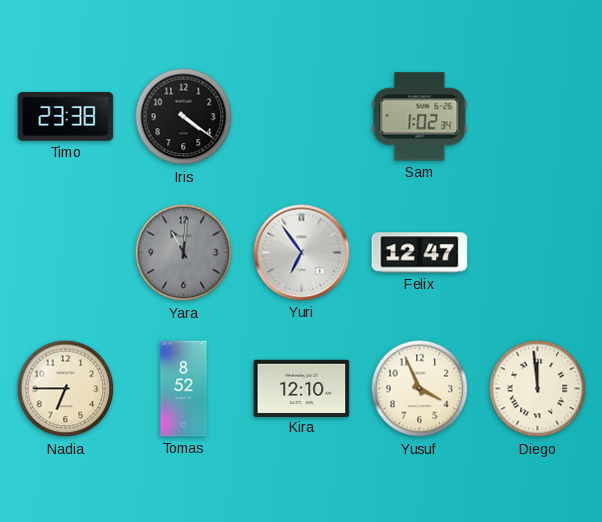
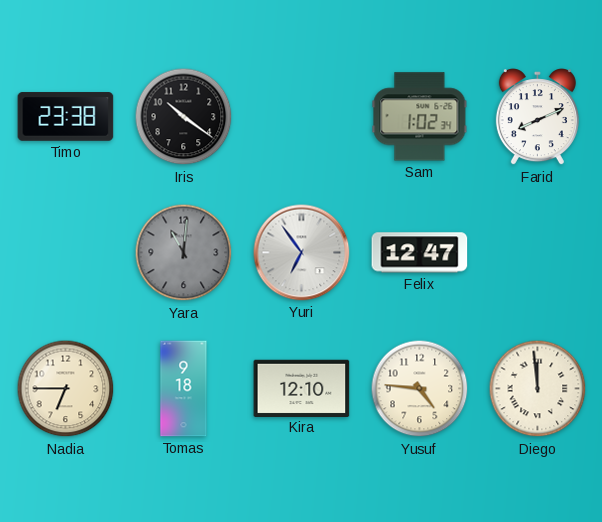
Iris: 4:21 -> 10:21
Farid: none -> 8:11
Tomas: 8:52 -> 9:18
Yusuf: 3:56 -> 4:46
